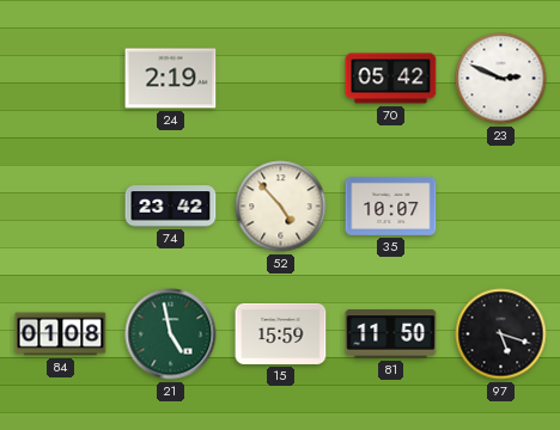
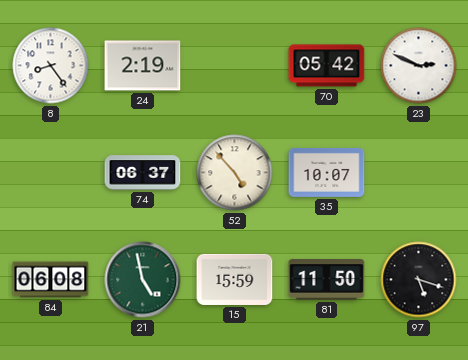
8: none -> 8:24
74: 23:42 -> 06:37
84: 01:08 -> 06:08
